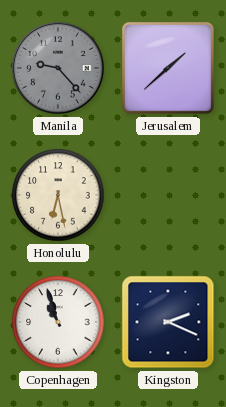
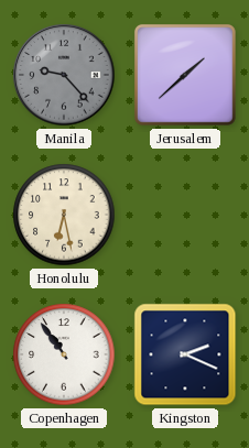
Copenhagen: 10:57 -> 10:54
